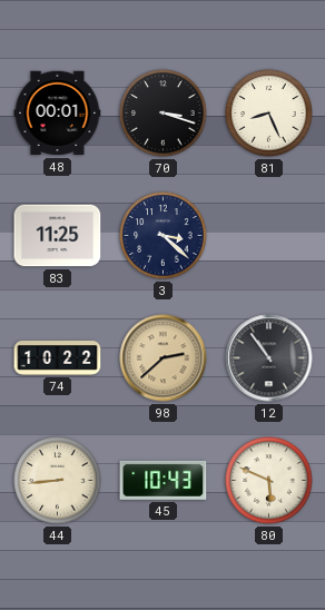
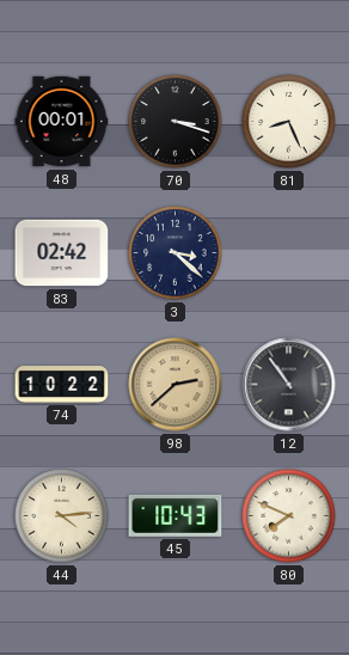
83: 11:25 -> 02:42
44: 8:44 -> 4:14
80: 5:49 -> 7:49
